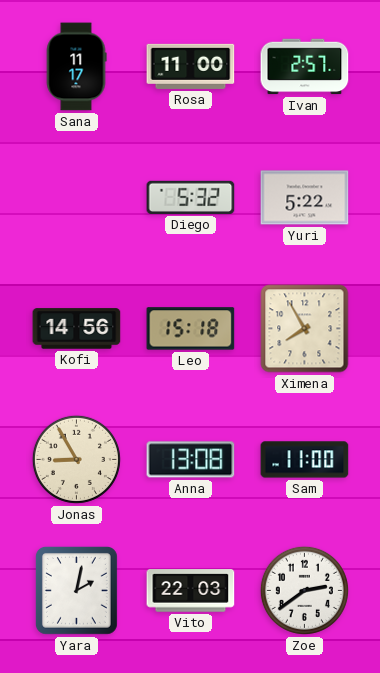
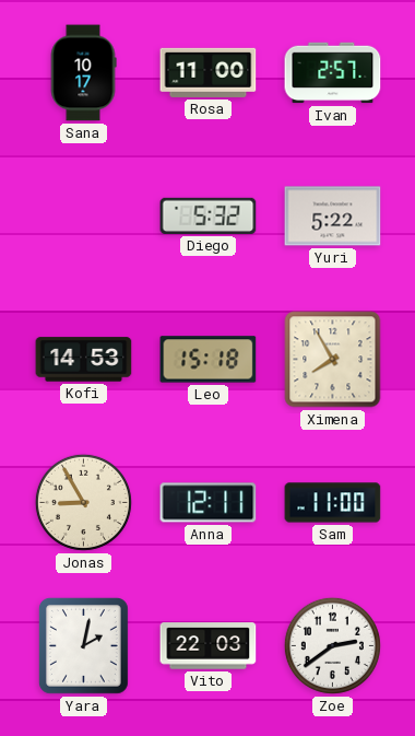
Sana: 11:17 -> 10:17
Kofi: 14:56 -> 14:53
Anna: 13:08 -> 12:11
